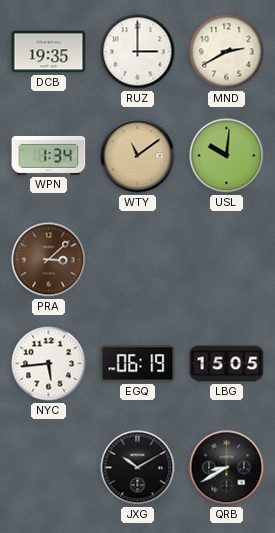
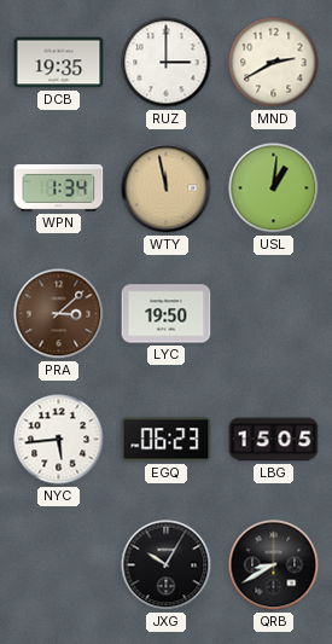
WTY: 11:09 -> 11:58
USL: 10:01 -> 1:01
LYC: none -> 19:50
EGQ: 06:19 -> 06:23
JXG: 10:10 -> 10:05
